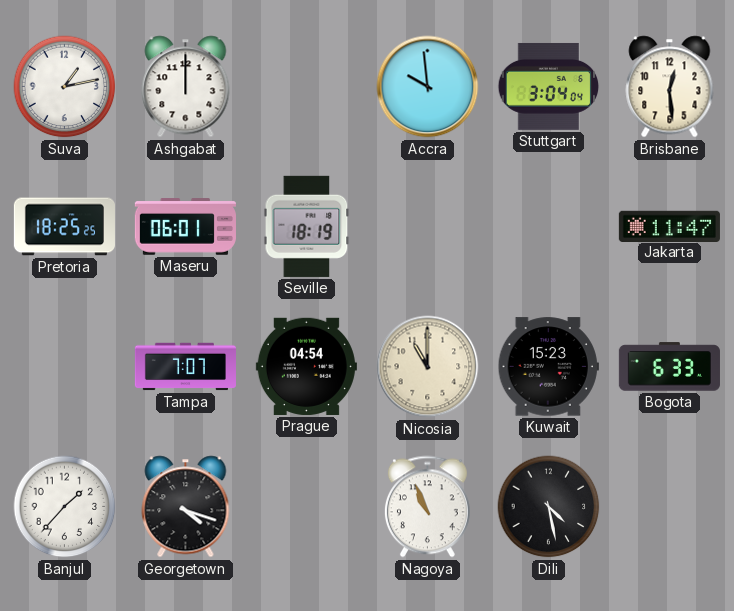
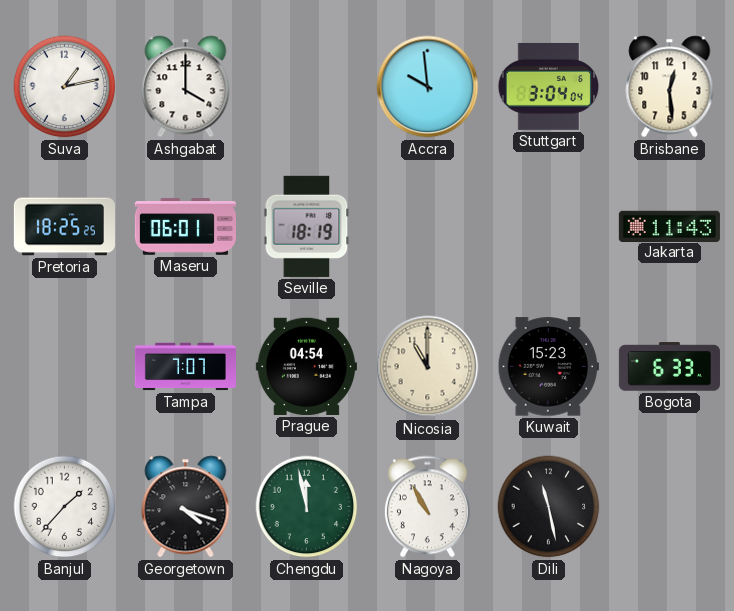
Ashgabat: 12:00 -> 4:00
Jakarta: 11:47 -> 11:43
Chengdu: none -> 11:58
Nagoya: 10:56 -> 10:55
Dili: 4:28 -> 11:28
